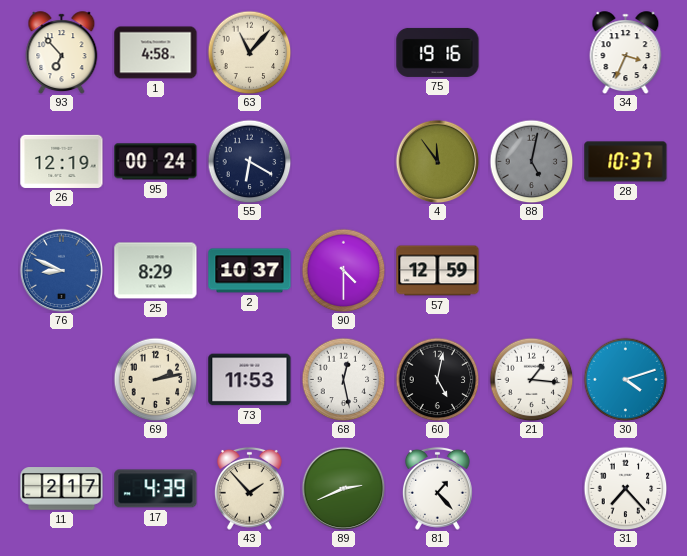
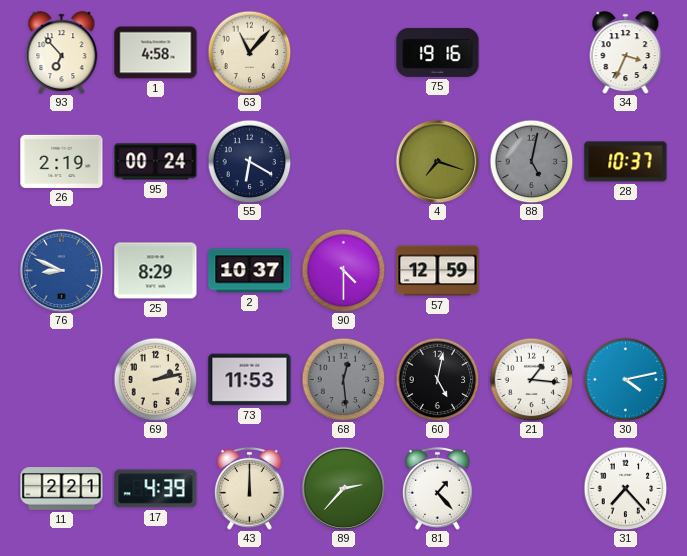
26: 12:19 -> 2:19
4: 11:54 -> 7:18
68: 12:28 -> 12:29
68 dial: white -> grey
30: 4:12 -> 4:13
11: 2:17 -> 2:21
43: 1:53 -> 12:00
89: 2:41 -> 2:37
